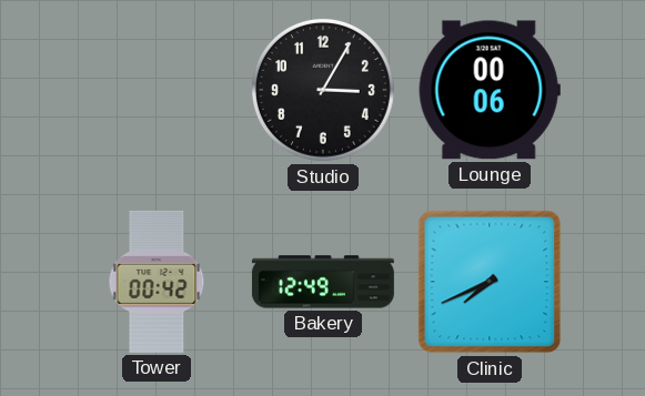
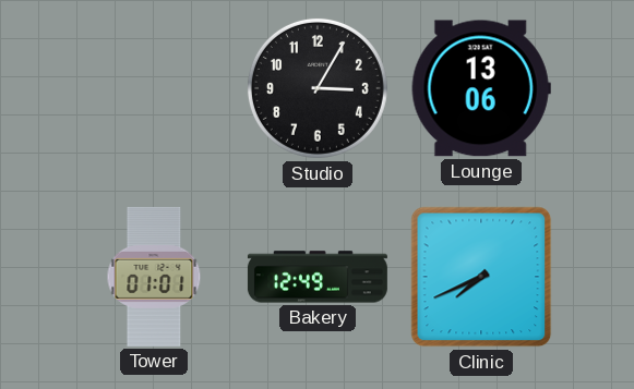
Lounge: 00:06 -> 13:06
Tower: 00:42 -> 01:01
